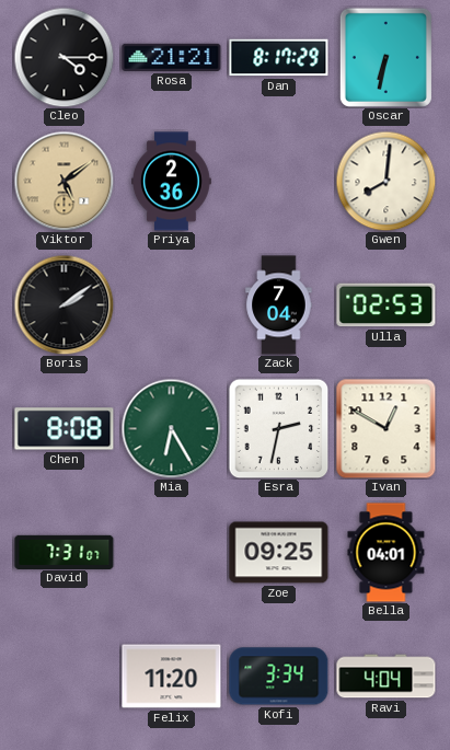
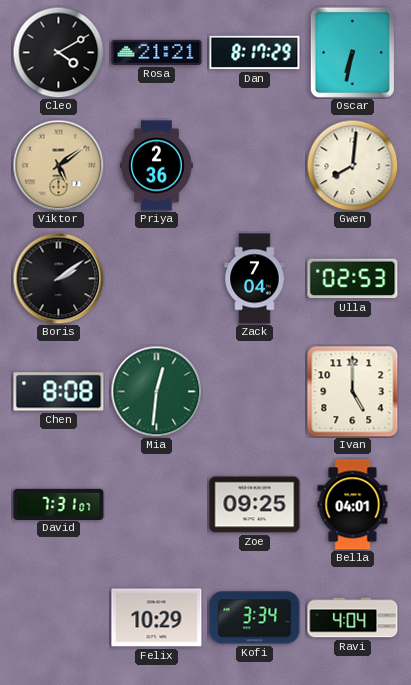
Cleo: 4:15 -> 4:10
Mia: 6:25 -> 12:31
Esra: 2:32 -> none
Ivan: 12:50 -> 5:00
Felix: 11:20 -> 10:29
